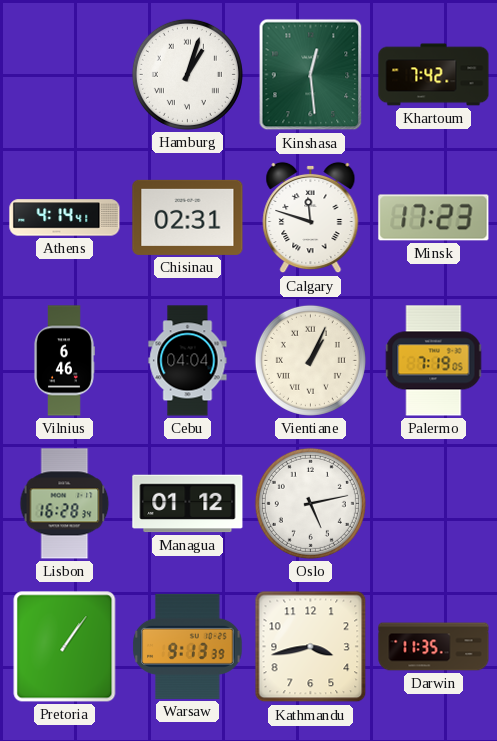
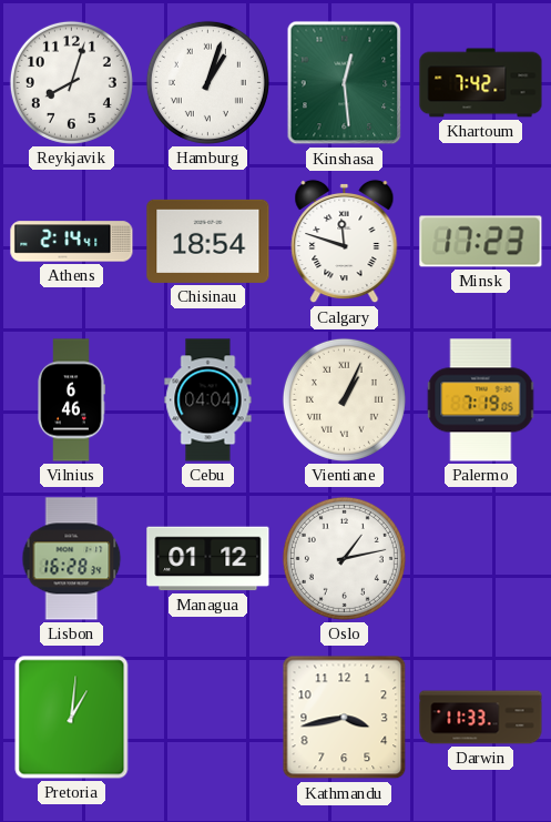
Reykjavik: none -> 8:03
Athens: 4:14 -> 2:14
Chisinau: 02:31 -> 18:54
Oslo: 5:13 -> 1:13
Pretoria: 1:06 -> 1:01
Warsaw: 9:13 -> none
Darwin: 11:35 -> 11:33
